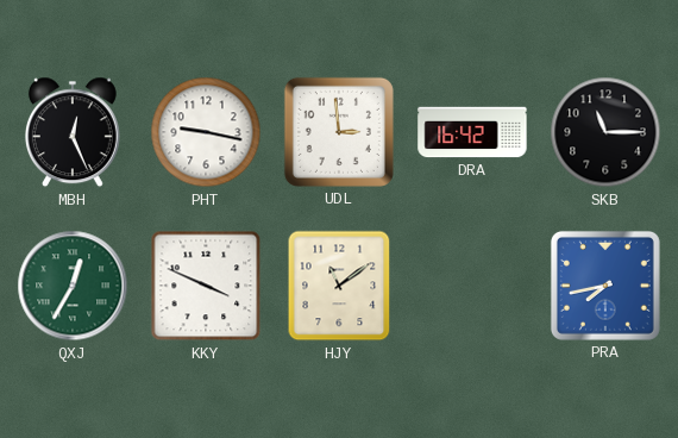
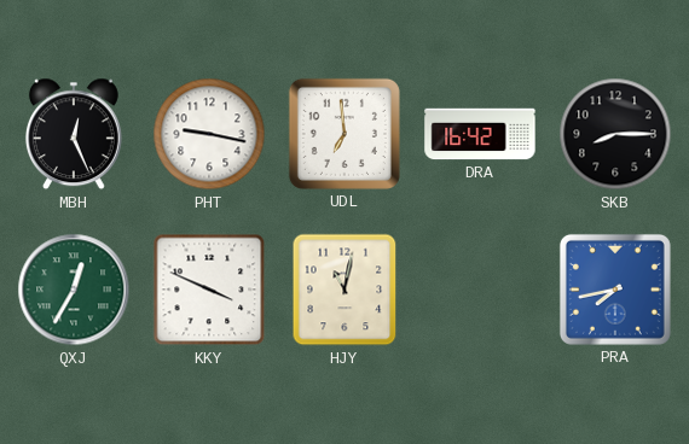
UDL: 2:59 -> 6:59
SKB: 11:15 -> 8:15
HJY: 11:09 -> 11:02
